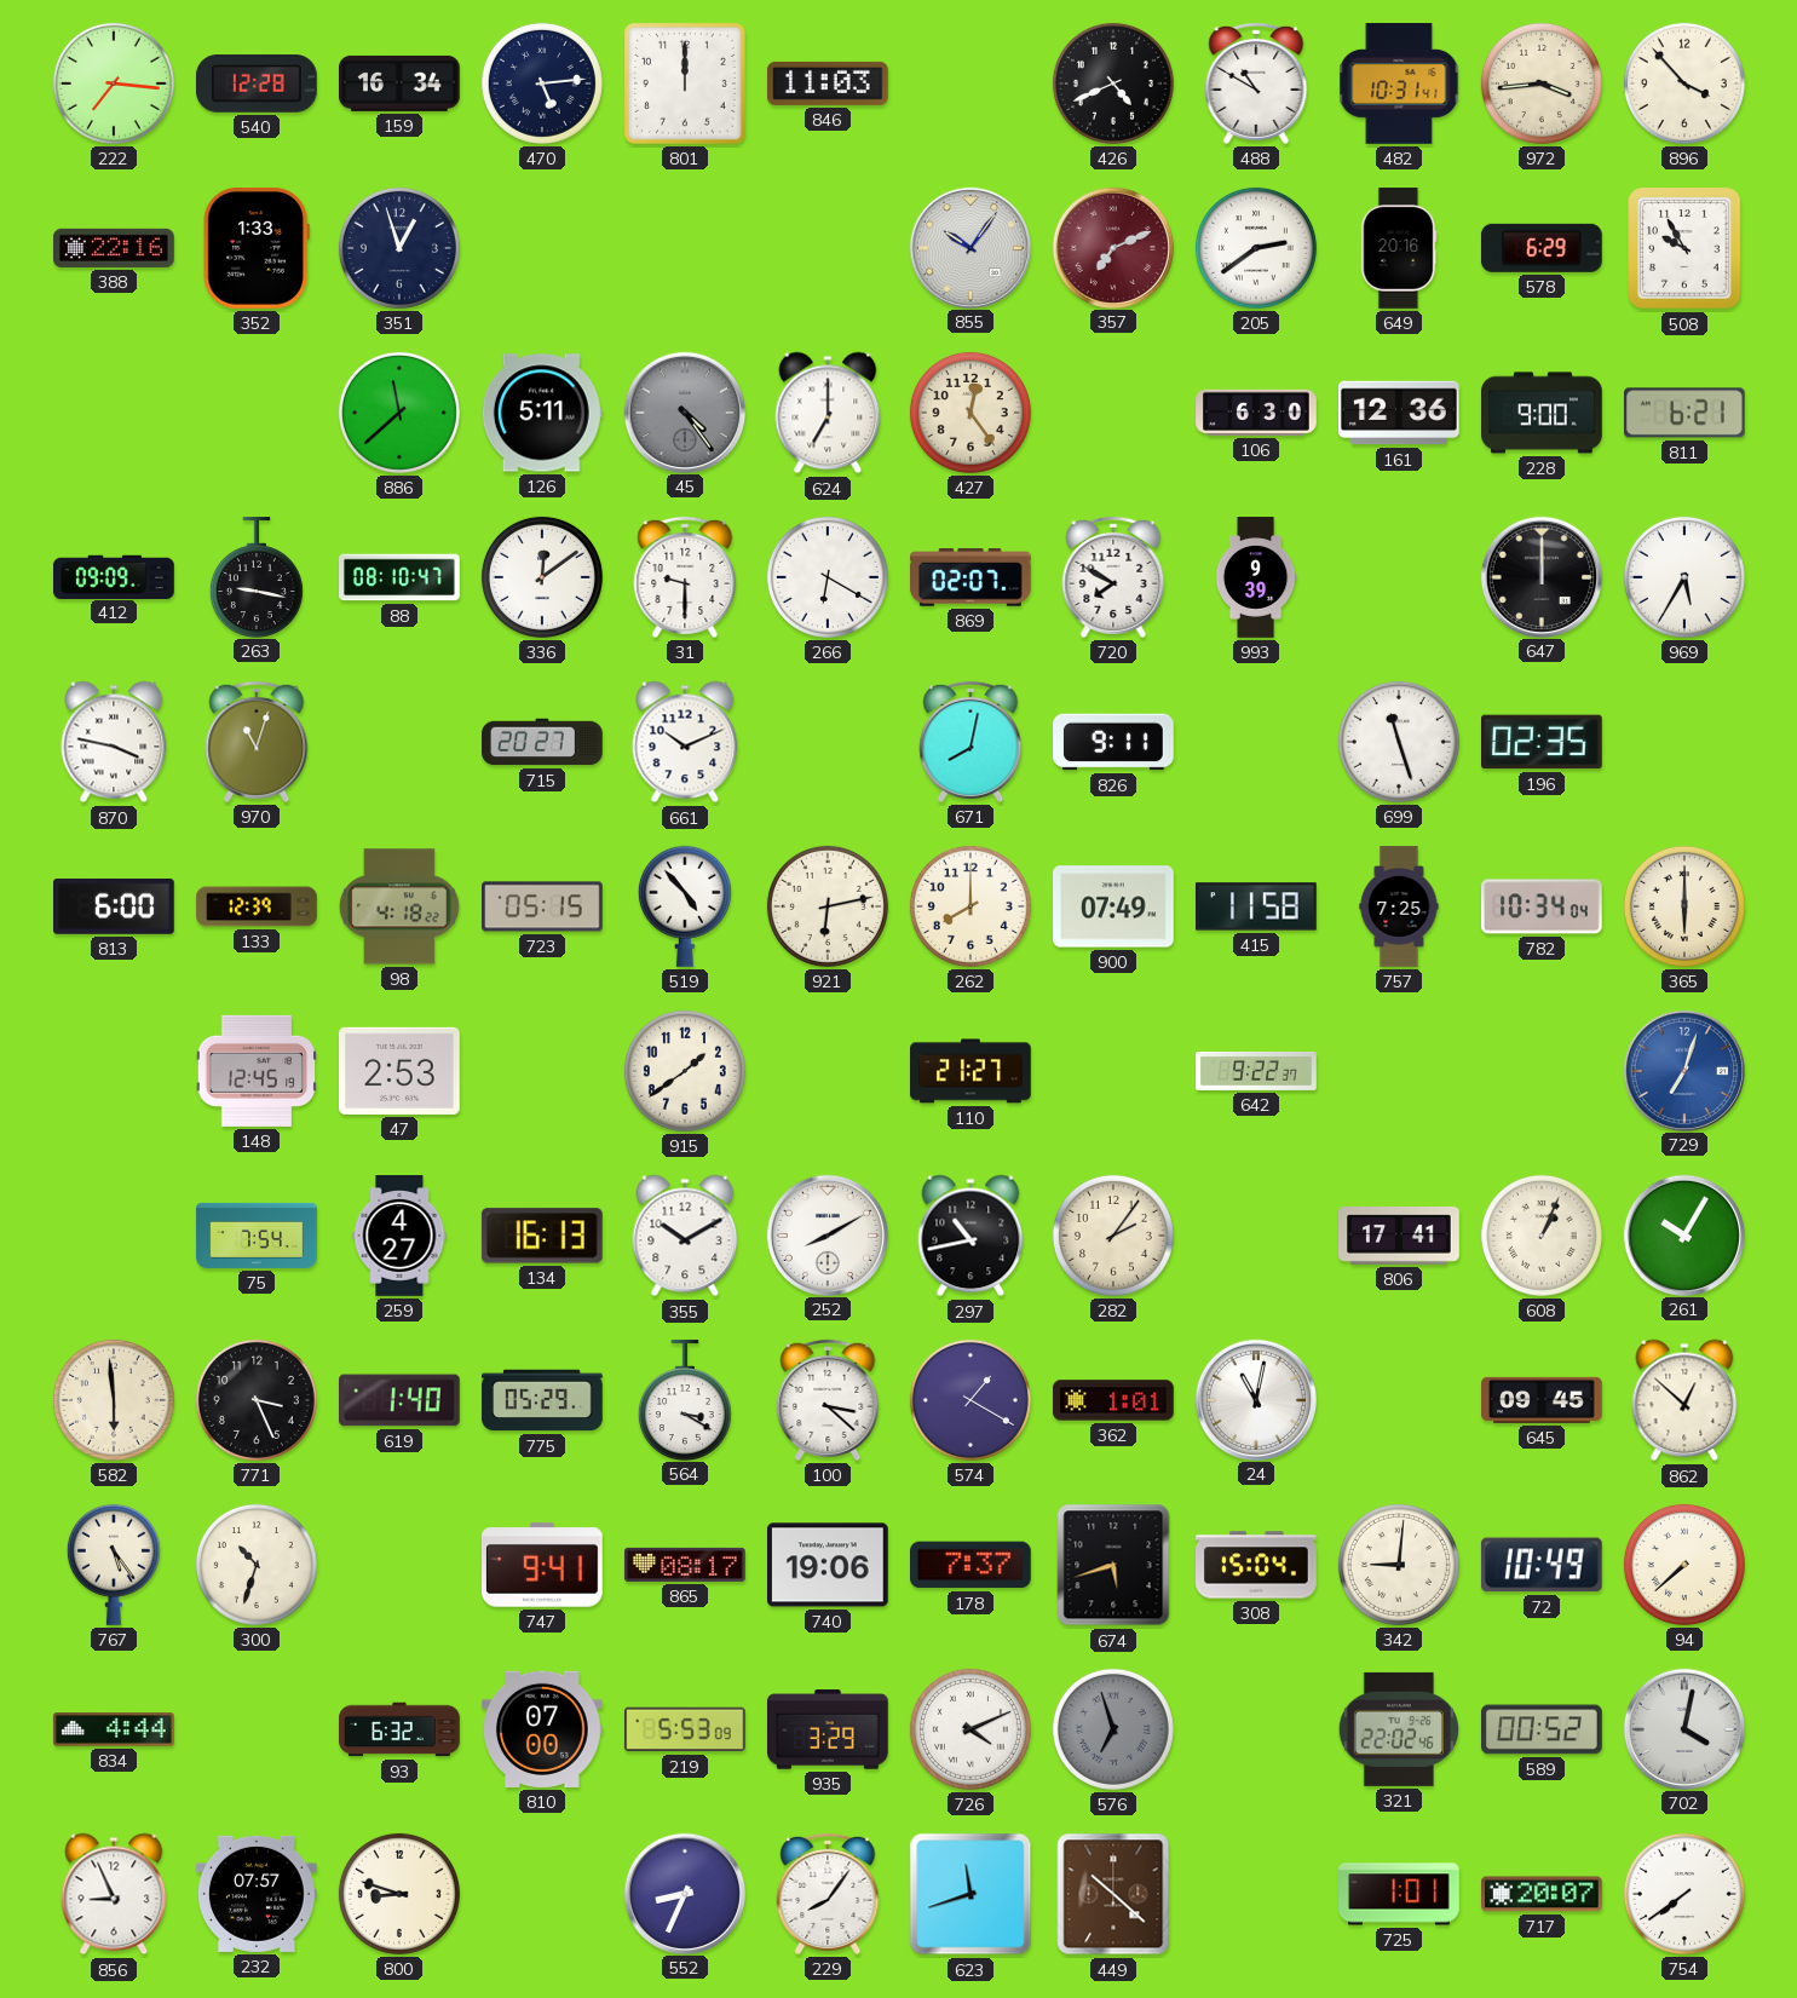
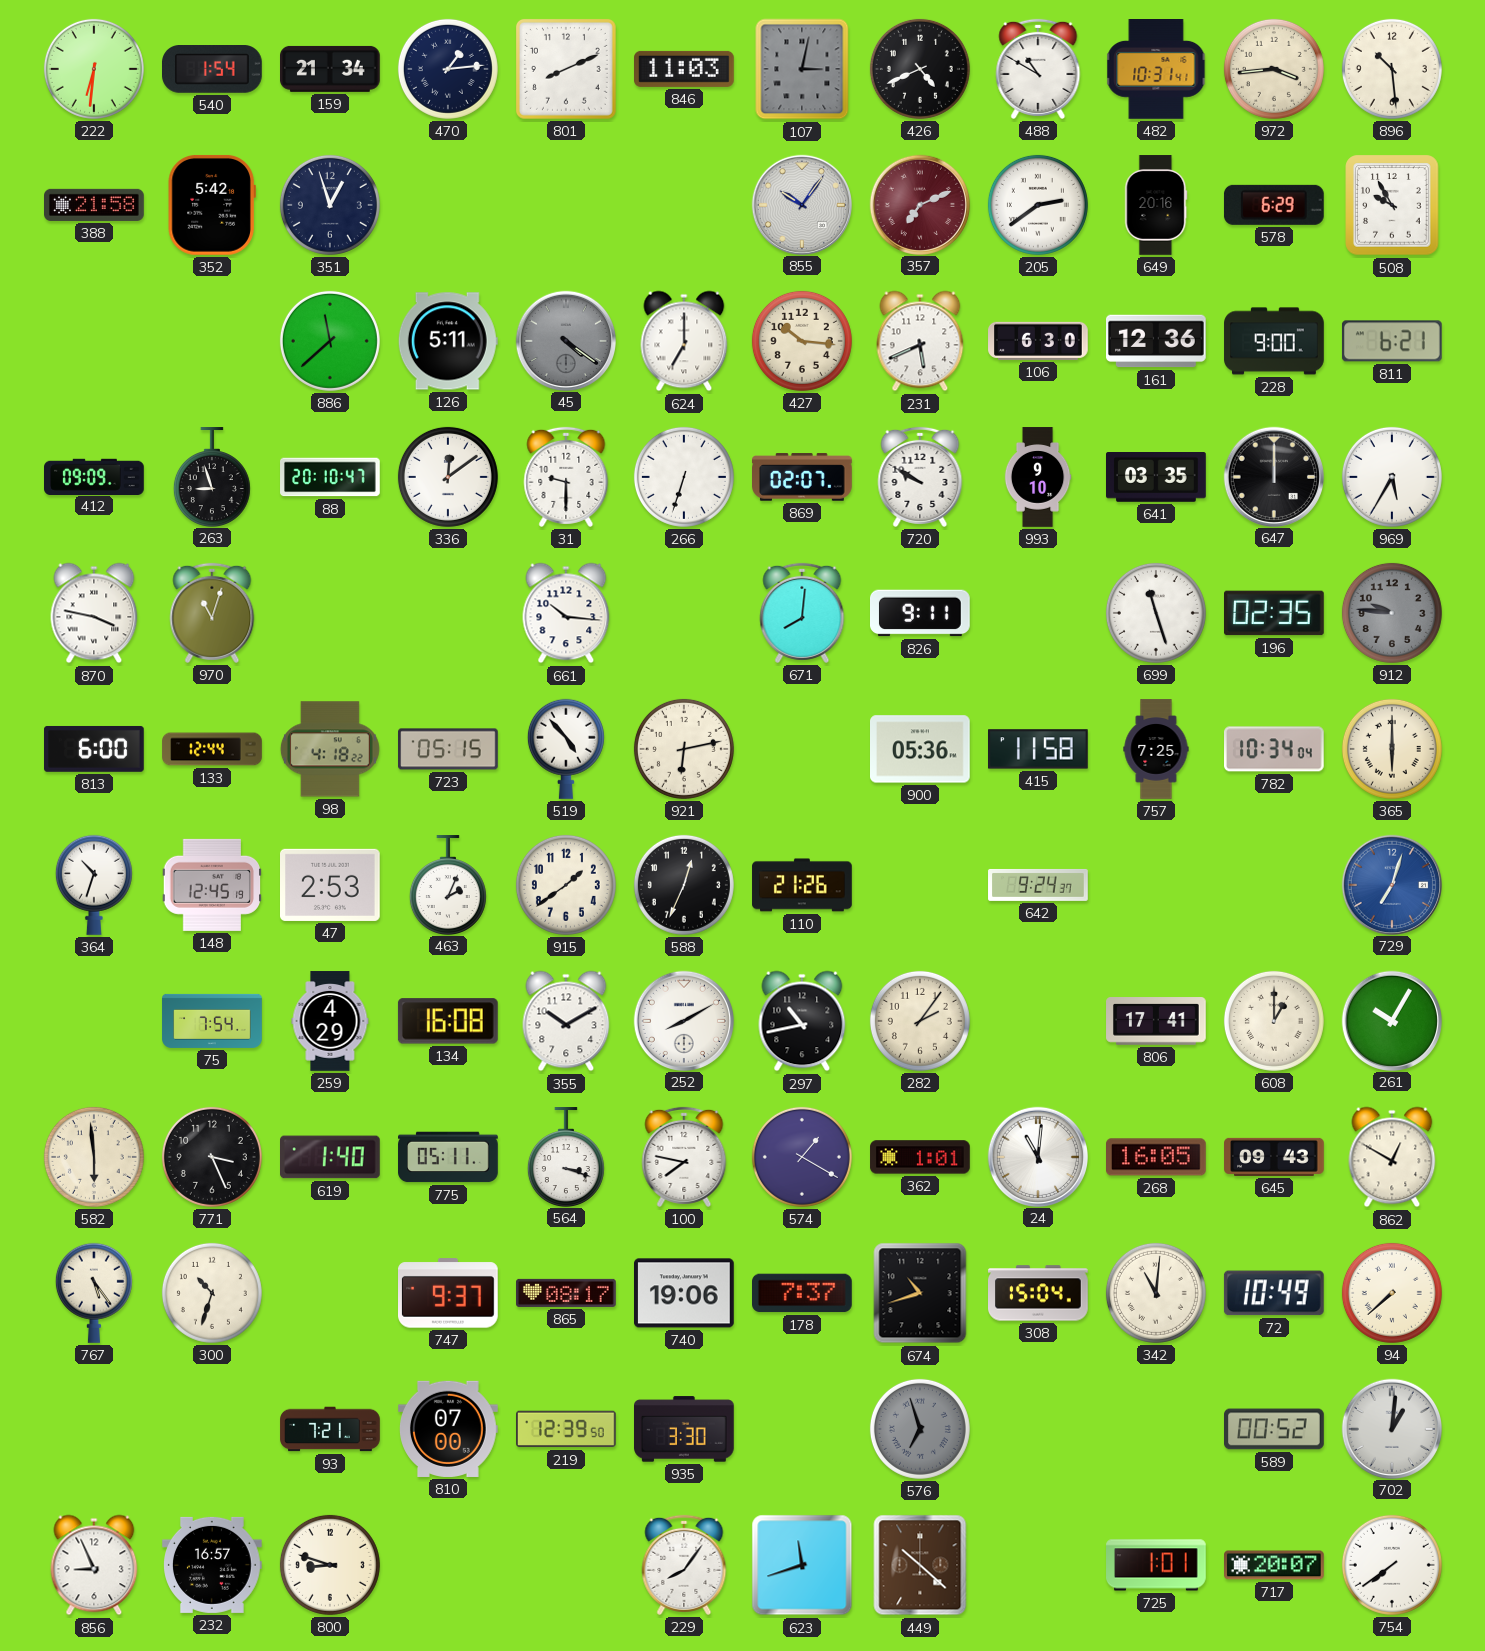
222: 7:16 -> 6:31
540: 12:28 -> 1:54
159: 16:34 -> 21:34
470: 5:14 -> 1:14
801: 12:00 -> 8:11
107: none -> 3:02
896: 3:53 -> 10:29
388: 22:16 -> 21:58
352: 1:33 -> 5:42
45: 4:24 -> 4:21
427: 12:24 -> 10:16
231: none -> 5:41
263: 9:17 -> 8:57
88: 08:10 -> 20:10
266: 6:20 -> 6:33
720: 7:50 -> 9:50
993: 9:39 -> 9:10
641: none -> 03:35
715: 20:27 -> none
661: 10:11 -> 10:16
671: 8:02 -> 8:01
912: none -> 9:46
133: 12:39 -> 12:44
262: 8:00 -> none
900: 07:49 -> 05:36
364: none -> 10:33
463: none -> 2:04
588: none -> 12:34
110: 21:27 -> 21:26
642: 9:22 -> 9:24
259: 4:27 -> 4:29
134: 16:13 -> 16:08
608: 1:04 -> 1:00
775: 05:29 -> 05:11
564: 3:20 -> 3:18
100: 3:22 -> 7:47
24: 11:02 -> 11:01
268: none -> 16:05
645: 09:45 -> 09:43
862: 12:52 -> 12:50
747: 9:41 -> 9:37
674: 5:42 -> 10:42
342: 9:01 -> 11:01
834: 4:44 -> none
93: 6:32 -> 7:21
219: 5:53 -> 12:39
935: 3:29 -> 3:30
726: 4:11 -> none
321: 22:02 -> none
702: 4:02 -> 1:01
232: 07:57 -> 16:57
552: 8:34 -> none
